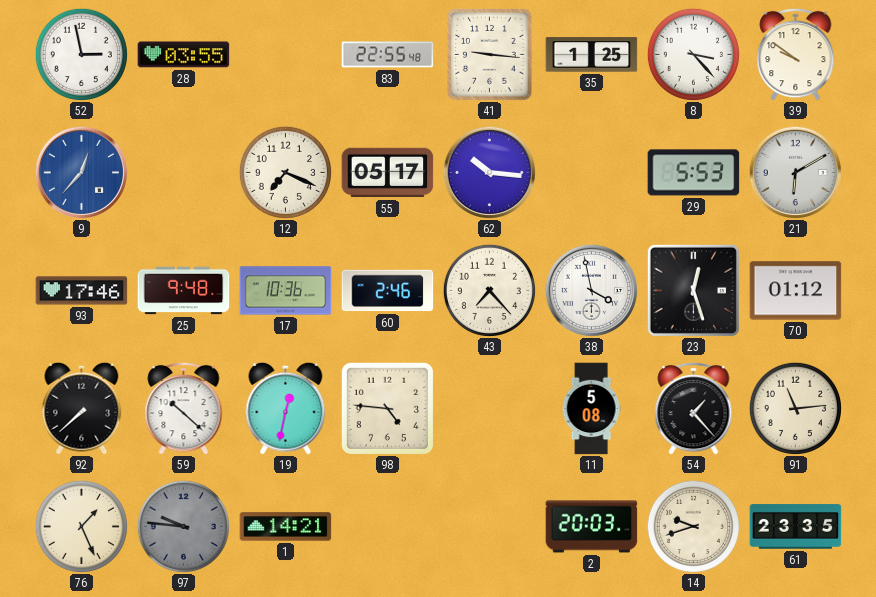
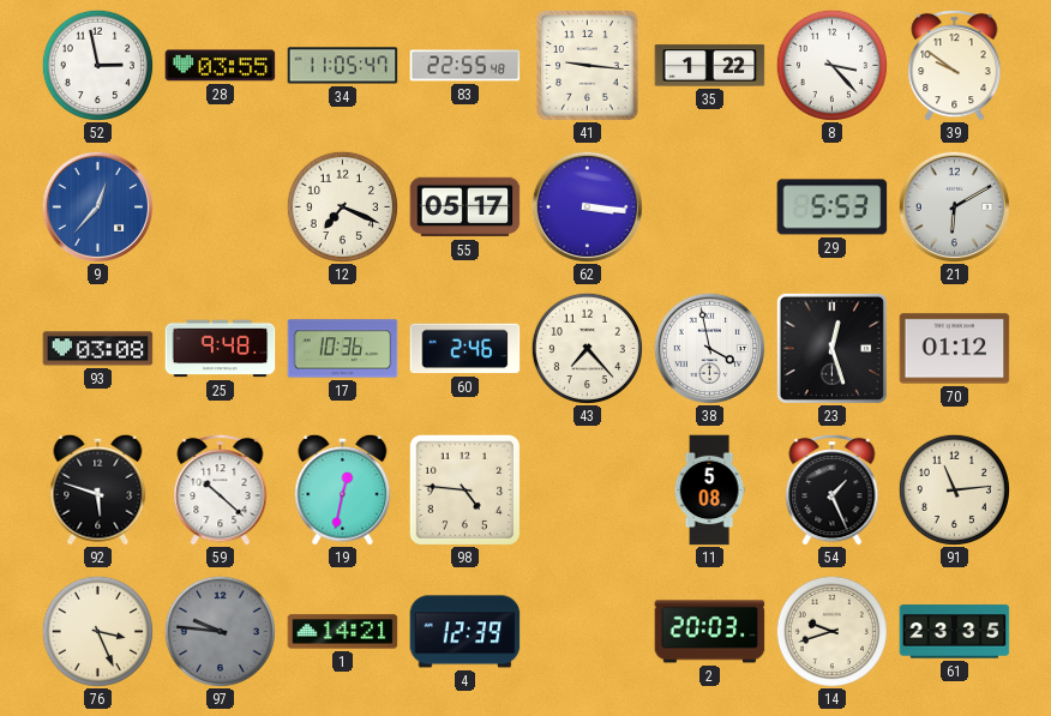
34: none -> 11:05
35: 1:25 -> 1:22
62: 10:16 -> 3:16
93: 17:46 -> 03:08
92: 7:38 -> 5:48
54: 1:23 -> 1:26
76: 1:26 -> 3:26
4: none -> 12:39
